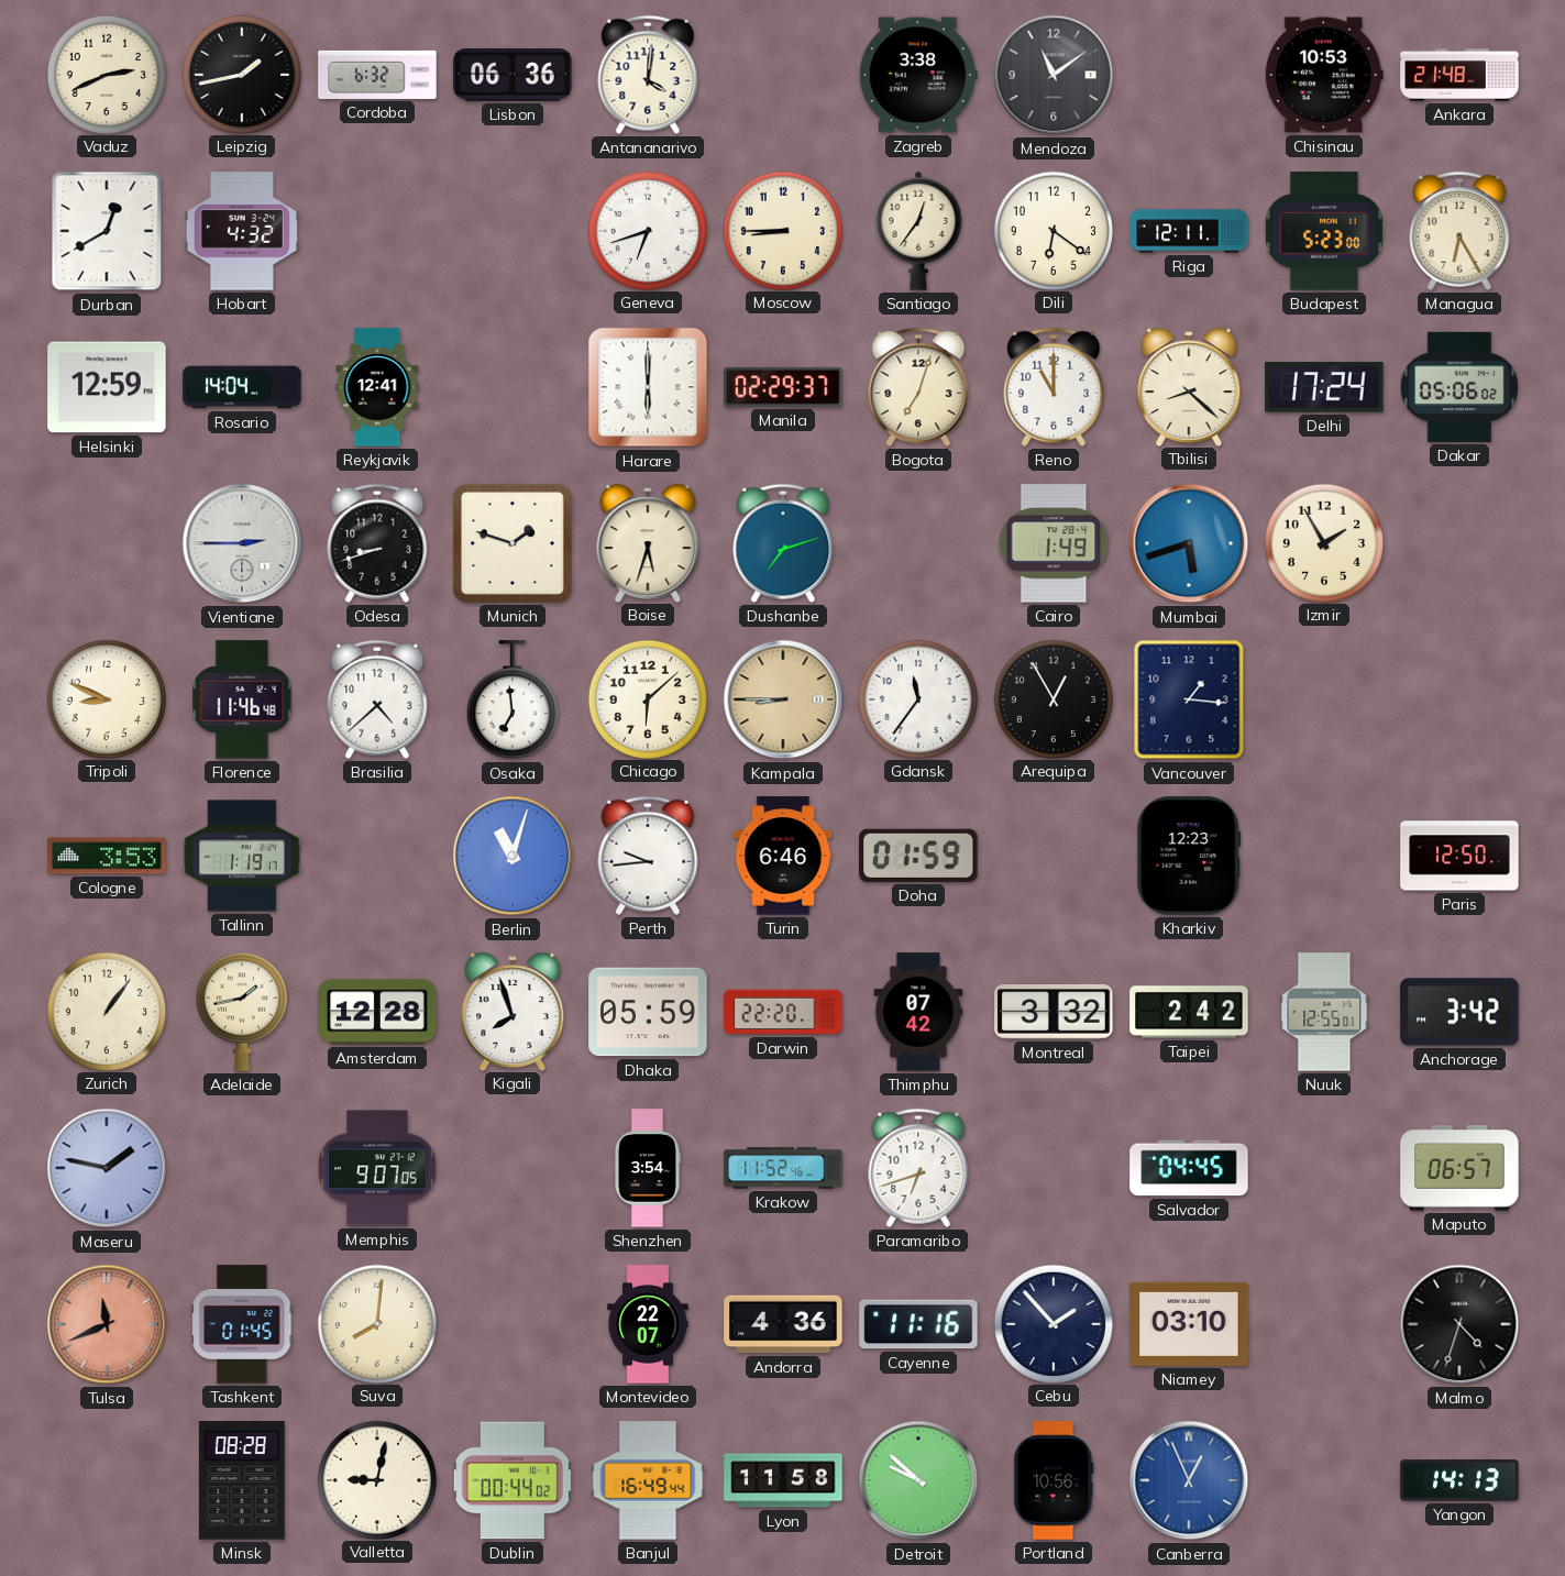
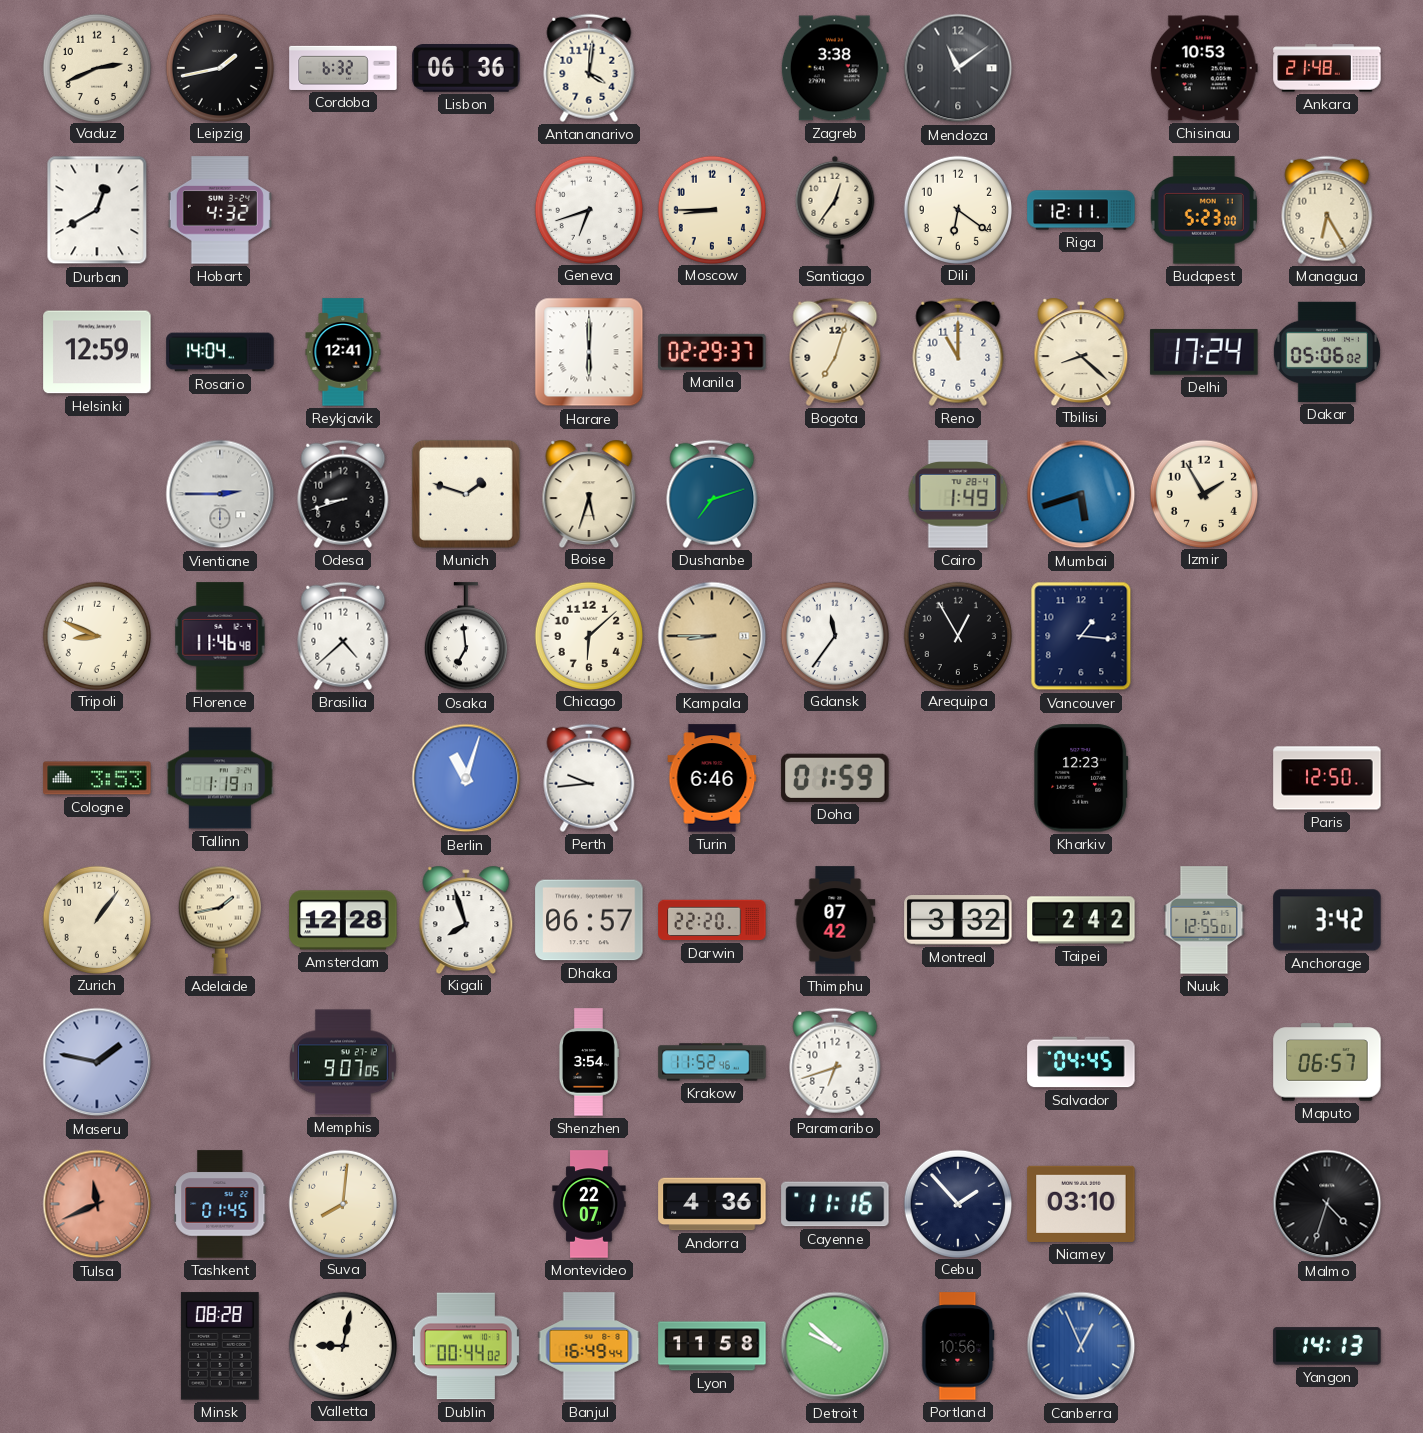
Dhaka: 05:59 -> 06:57
